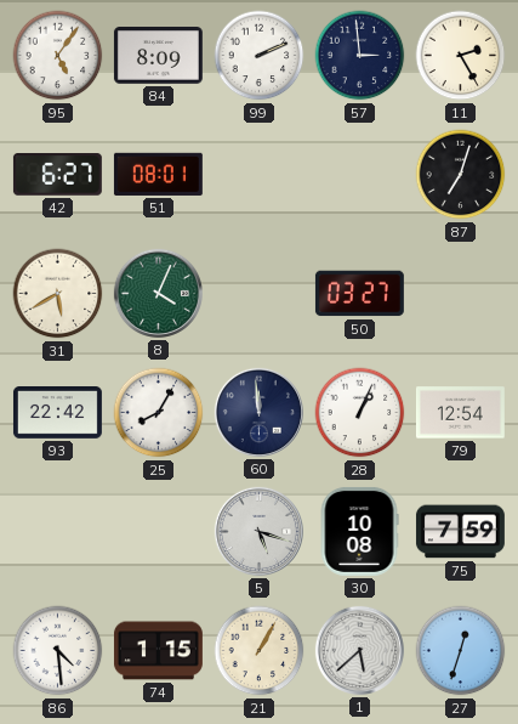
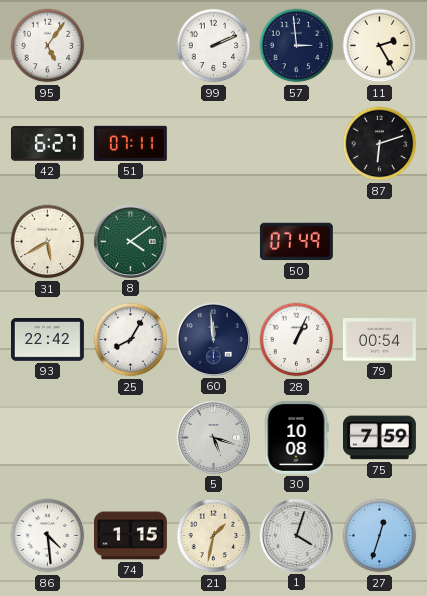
84: 8:09 -> none
51: 08:01 -> 07:11
87: 7:03 -> 6:12
8: 4:04 -> 4:09
50: 03:27 -> 07:49
79: 12:54 -> 00:54
21: 1:05 -> 1:32
1: 5:38 -> 4:03
